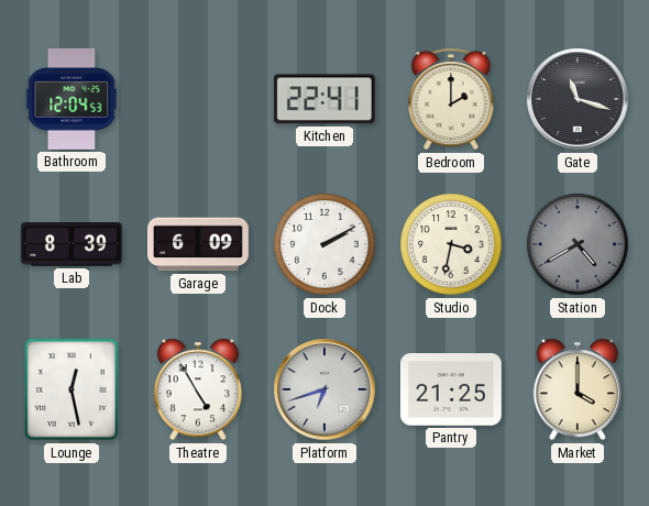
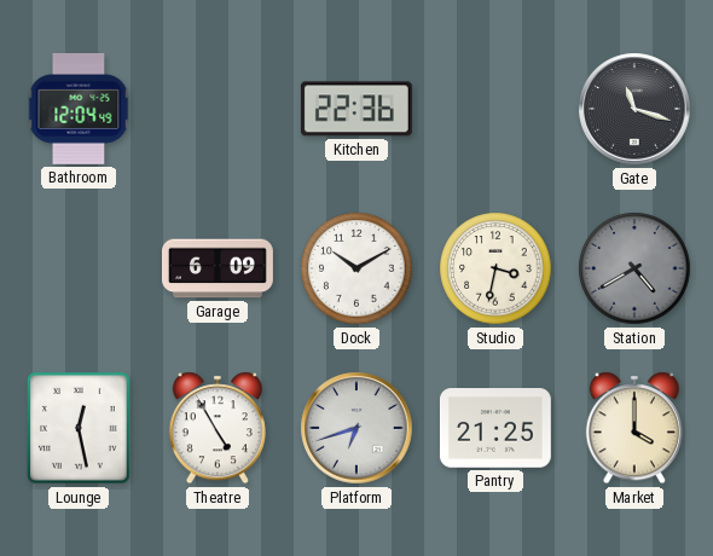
Bathroom: 12:04:53 -> 12:04:49
Kitchen: 22:41 -> 22:36
Bedroom: 2:00 -> none
Lab: 8:39 -> none
Dock: 2:10 -> 10:10
